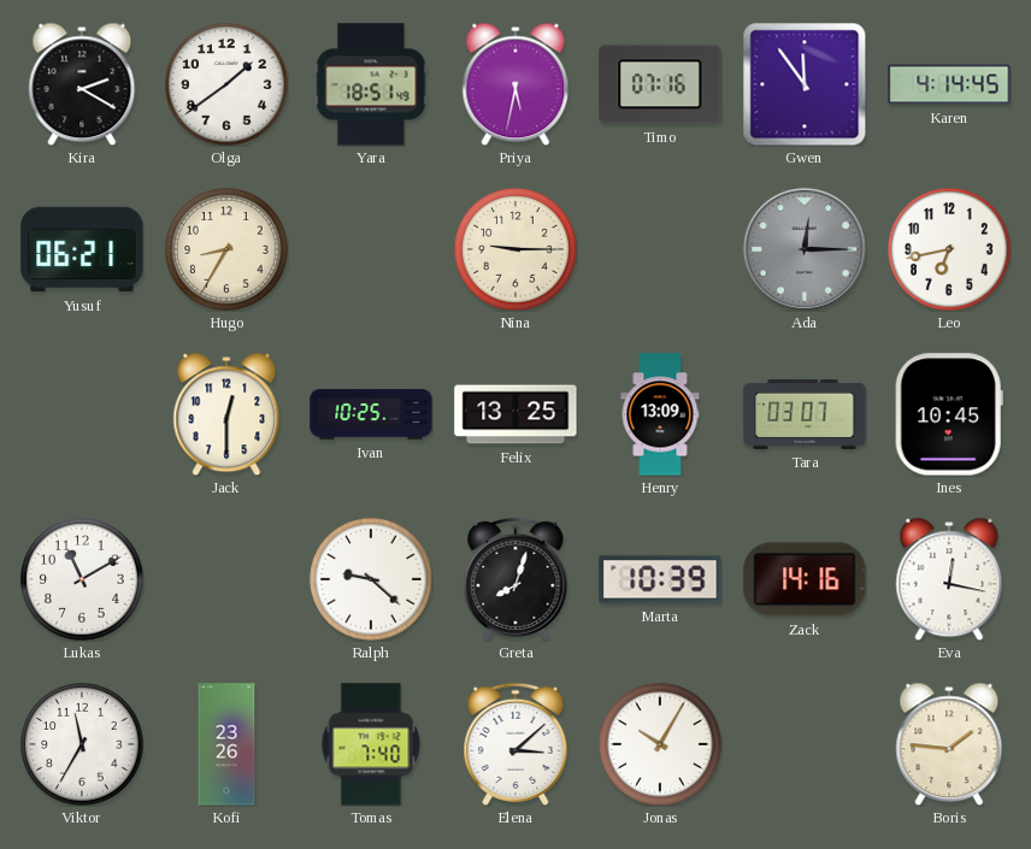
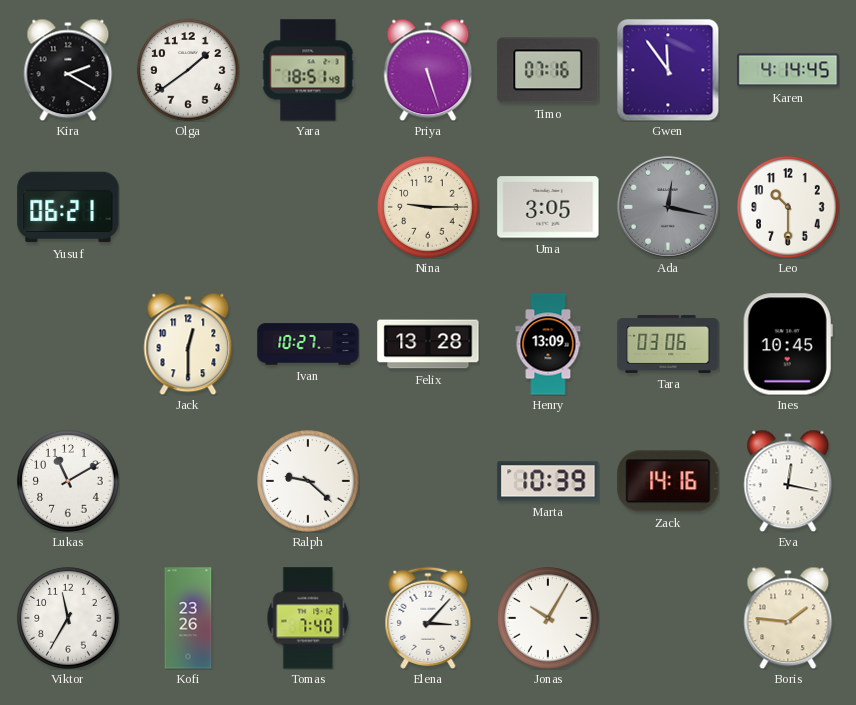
Priya: 5:32 -> 5:27
Hugo: 8:35 -> none
Uma: none -> 3:05
Ada: 12:15 -> 12:17
Leo: 6:43 -> 10:30
Ivan: 10:25 -> 10:27
Felix: 13:25 -> 13:28
Tara: 03:07 -> 03:06
Greta: 8:03 -> none
Elena: 3:08 -> 3:07
